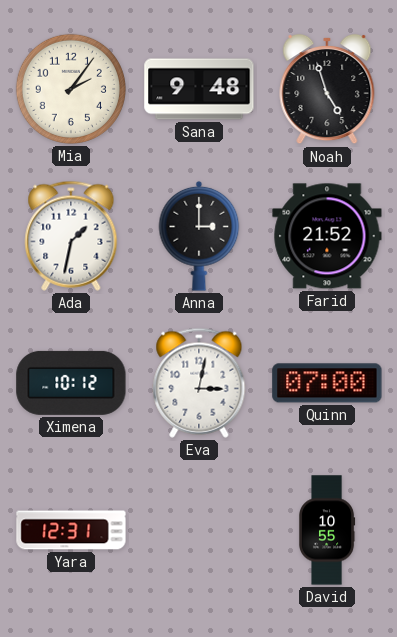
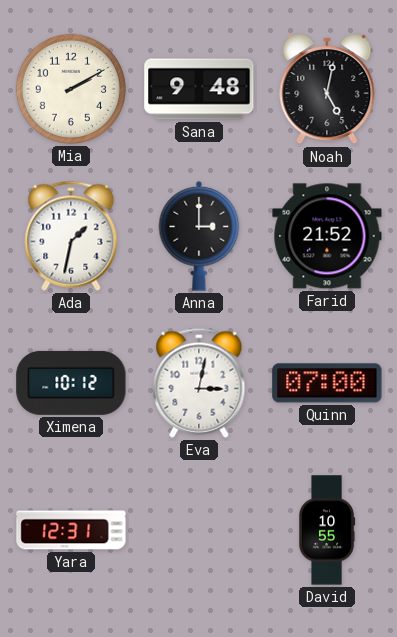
Mia: 2:06 -> 2:10
Noah: 4:57 -> 5:02
